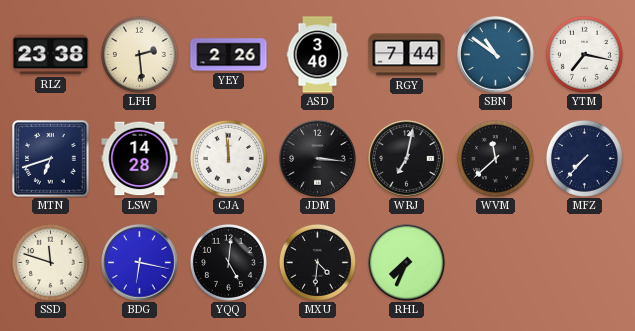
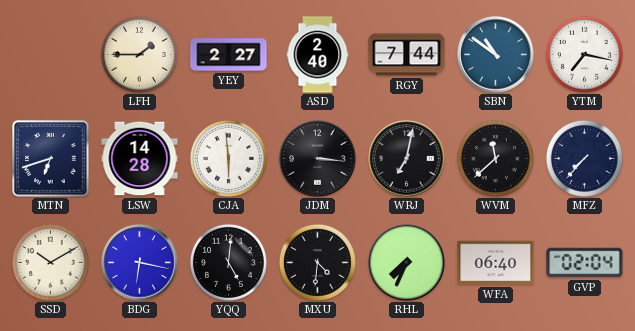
RLZ: 23:38 -> none
LFH: 2:29 -> 1:45
YEY: 2:26 -> 2:27
ASD: 3:40 -> 2:40
CJA: 11:59 -> 5:59
SSD: 11:48 -> 10:10
WFA: none -> 06:40
GVP: none -> 02:04
